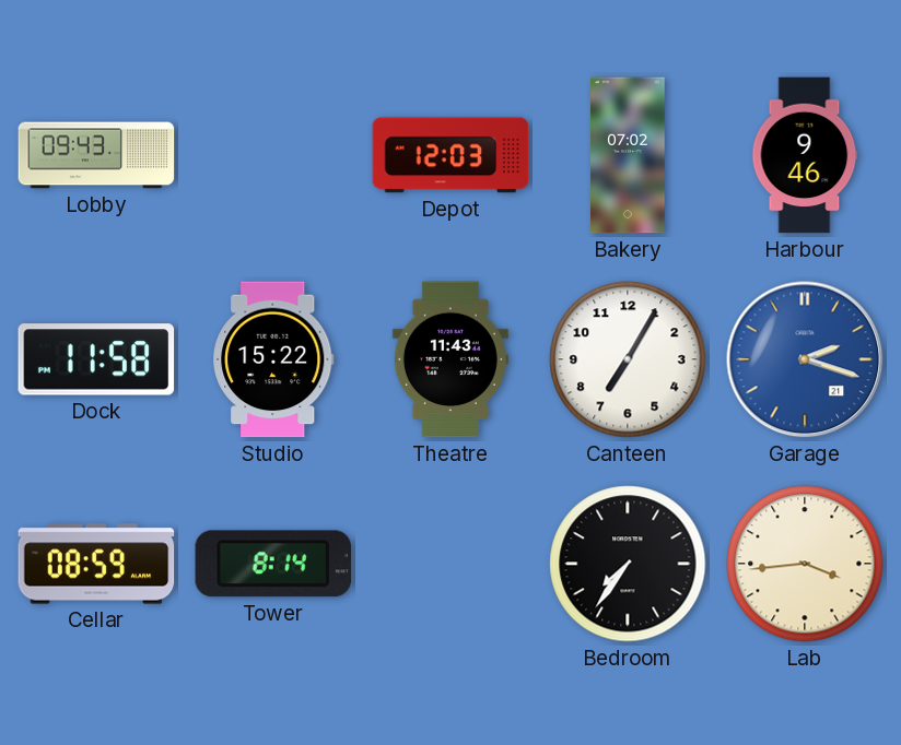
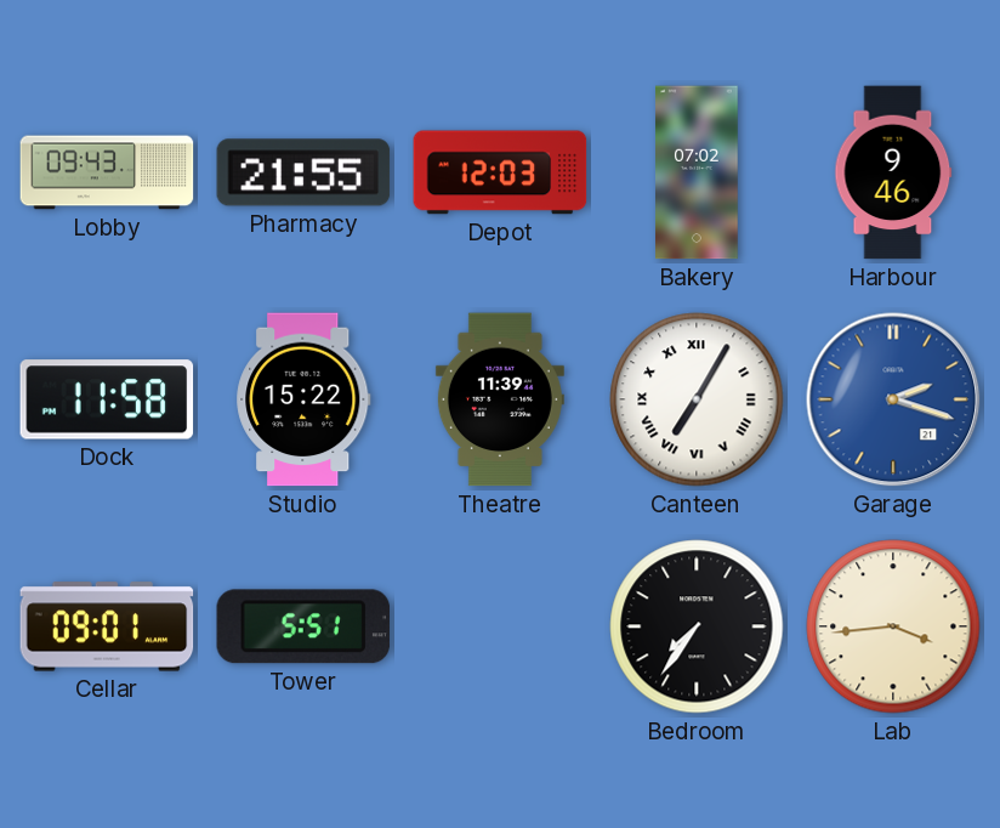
Pharmacy: none -> 21:55
Theatre: 11:43 -> 11:39
Canteen numerals: Arabic -> Roman
Cellar: 08:59 -> 09:01
Tower: 8:14 -> 5:51
